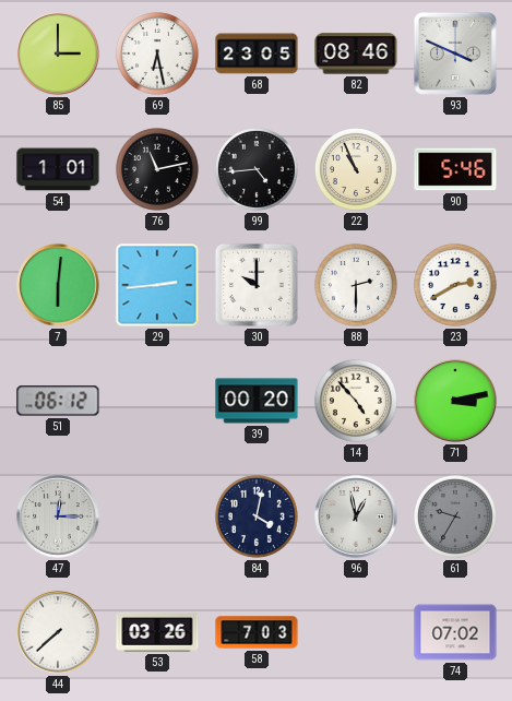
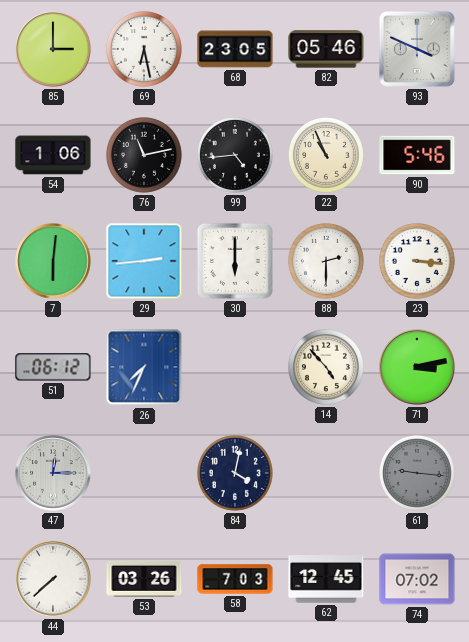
82: 08:46 -> 05:46
54: 1:01 -> 1:06
30: 10:00 -> 6:00
23: 2:40 -> 3:16
26: none -> 7:34
39: 00:20 -> none
96: 12:58 -> none
61: 9:35 -> 9:16
62: none -> 12:45
